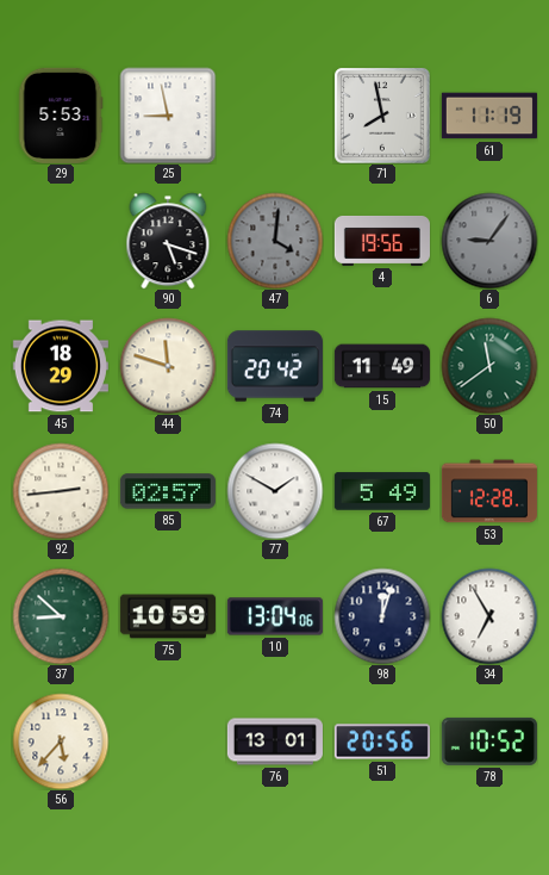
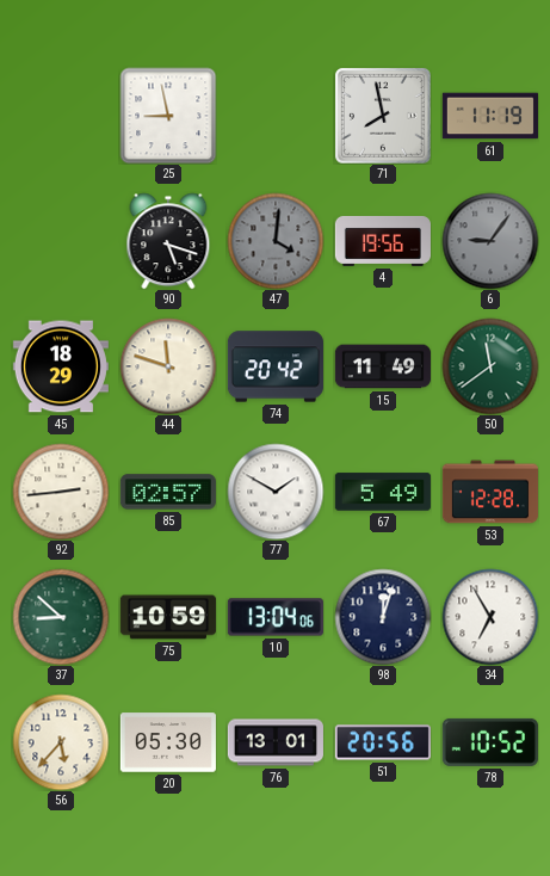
29: 5:53 -> none
20: none -> 05:30
